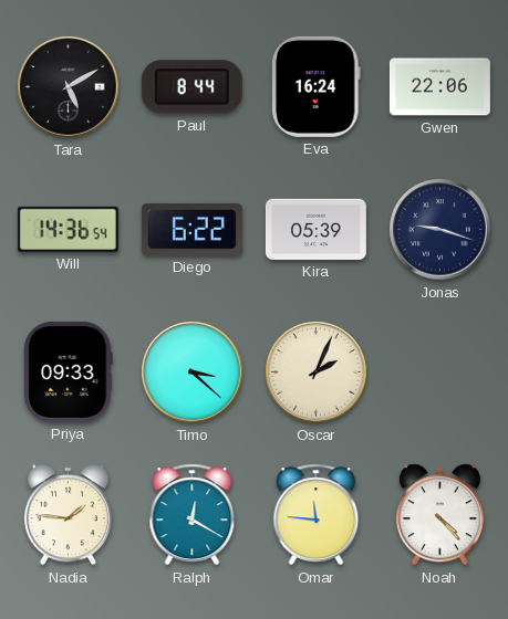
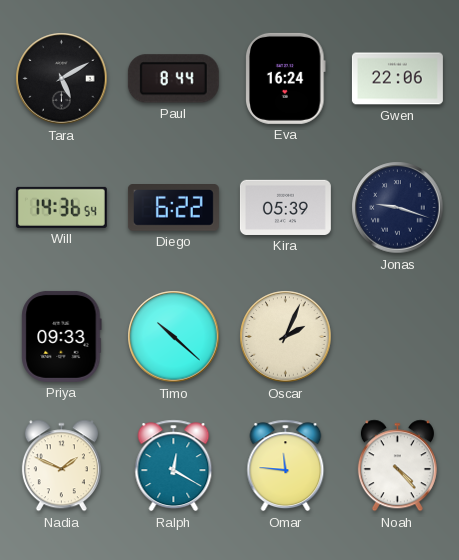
Timo: 3:22 -> 10:22
Nadia: 1:46 -> 1:49
